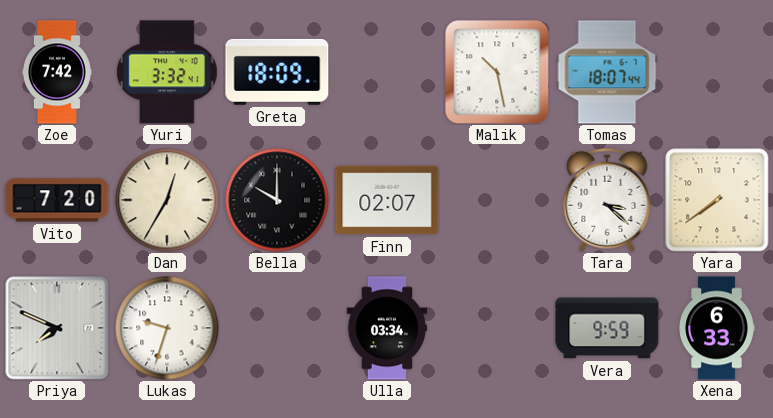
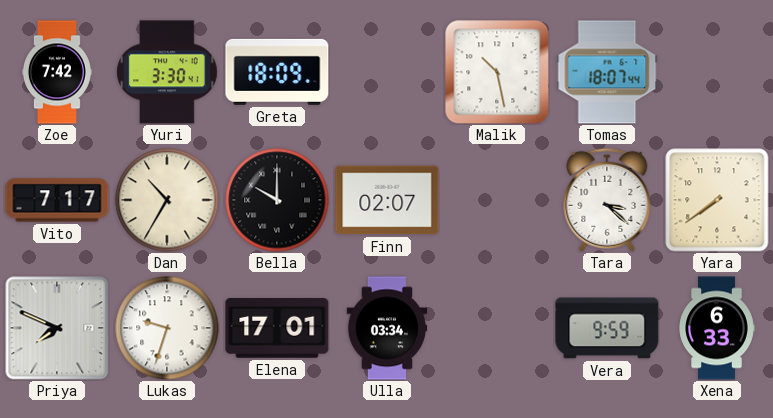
Yuri: 3:32 -> 3:30
Vito: 7:20 -> 7:17
Dan: 12:35 -> 10:35
Elena: none -> 17:01
